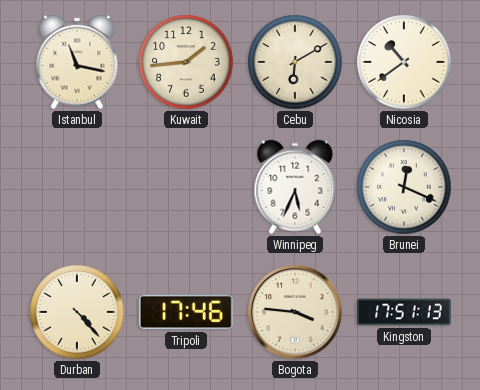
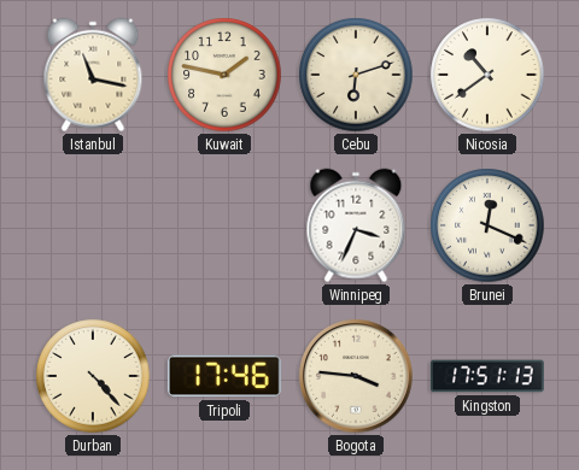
Kuwait: 1:44 -> 1:47
Cebu: 6:10 -> 6:12
Winnipeg: 5:34 -> 3:34
